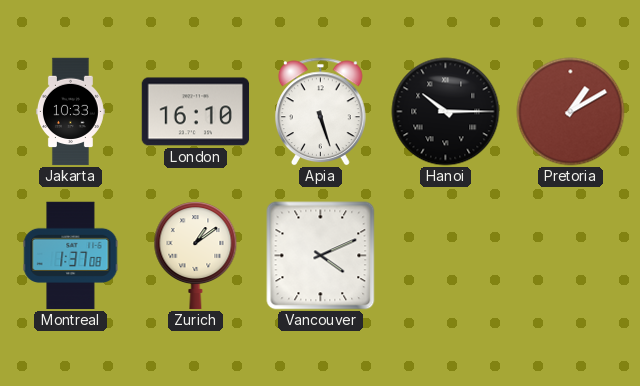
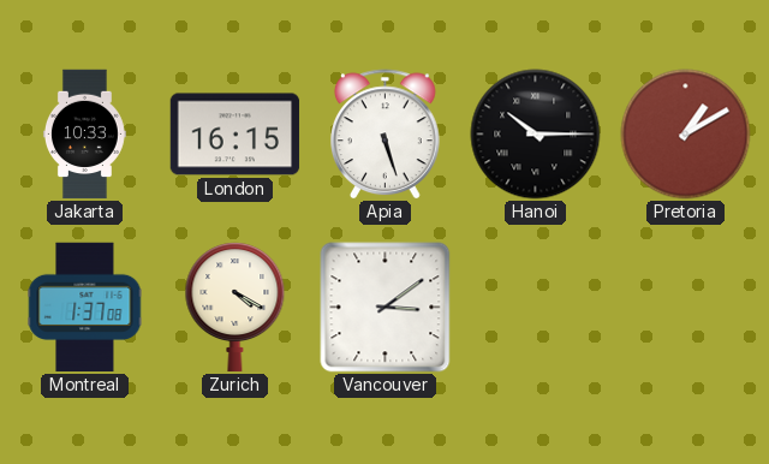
London: 16:10 -> 16:15
Zurich: 1:09 -> 4:20
Vancouver: 4:11 -> 3:09
